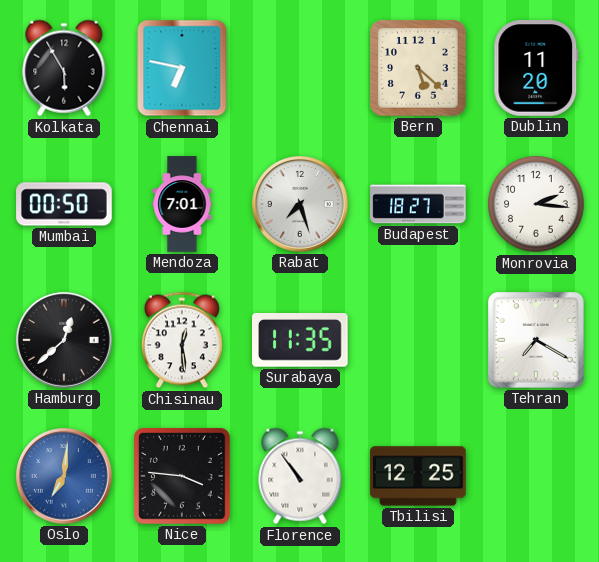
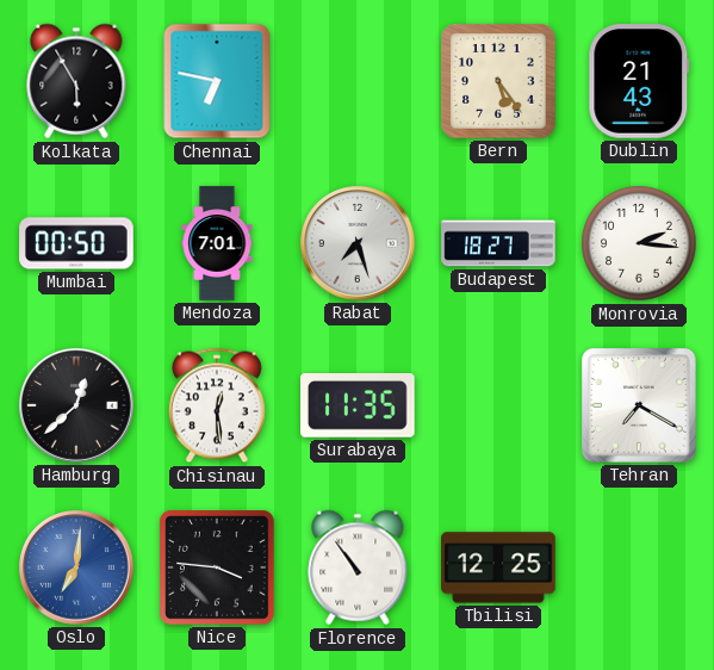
Bern: 5:22 -> 5:24
Dublin: 11:20 -> 21:43
